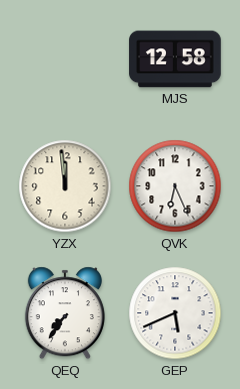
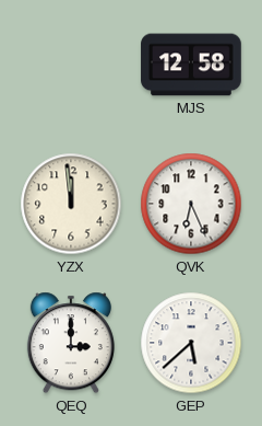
QEQ: 7:36 -> 3:00
GEP: 5:41 -> 5:38
